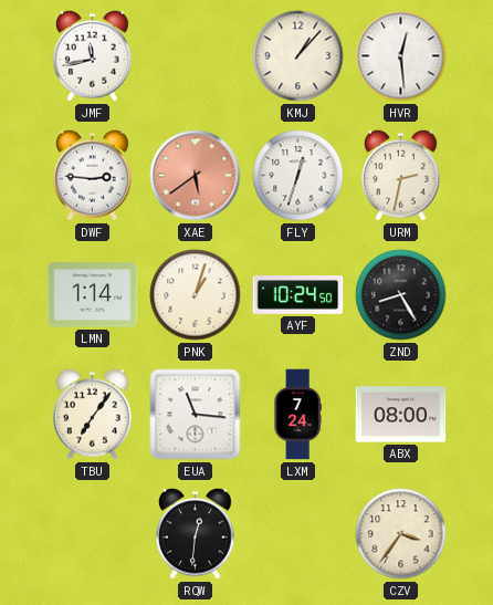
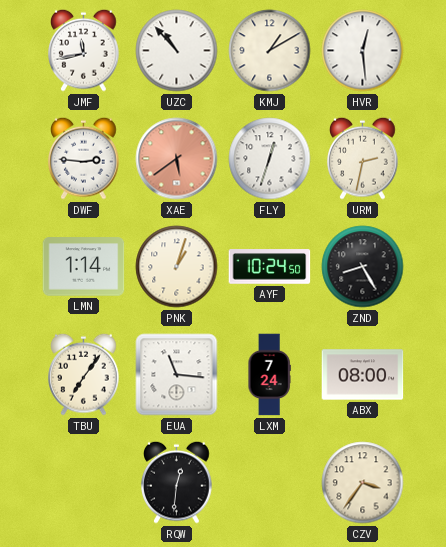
UZC: none -> 10:53
KMJ: 1:07 -> 1:10
